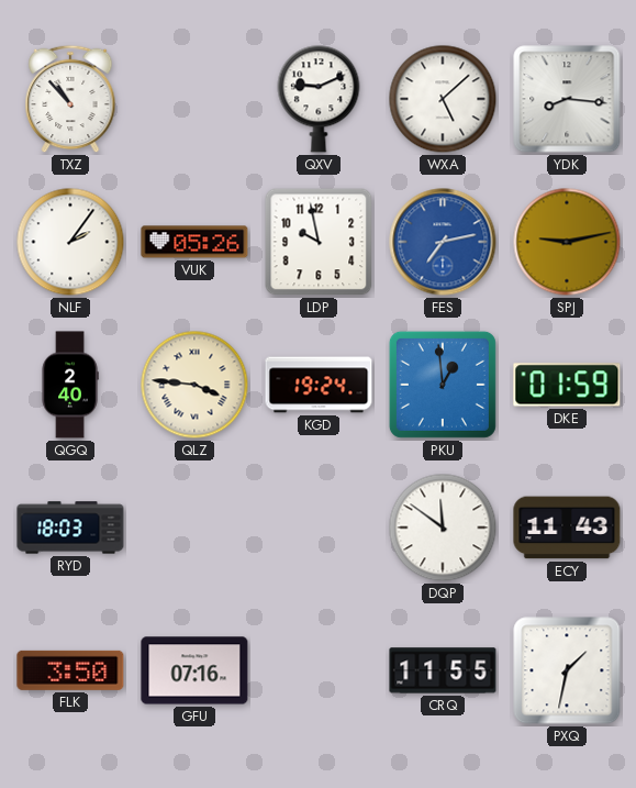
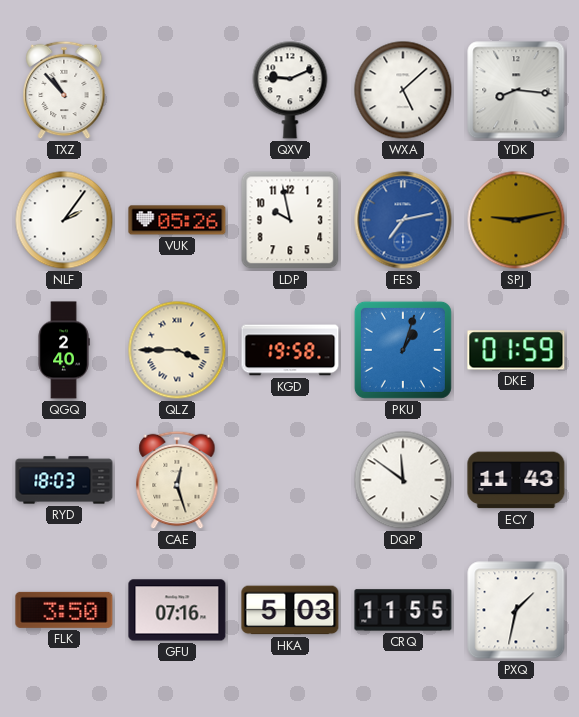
QLZ: 3:46 -> 3:45
KGD: 19:24 -> 19:58
PKU: 12:59 -> 1:03
CAE: none -> 12:27
HKA: none -> 5:03
